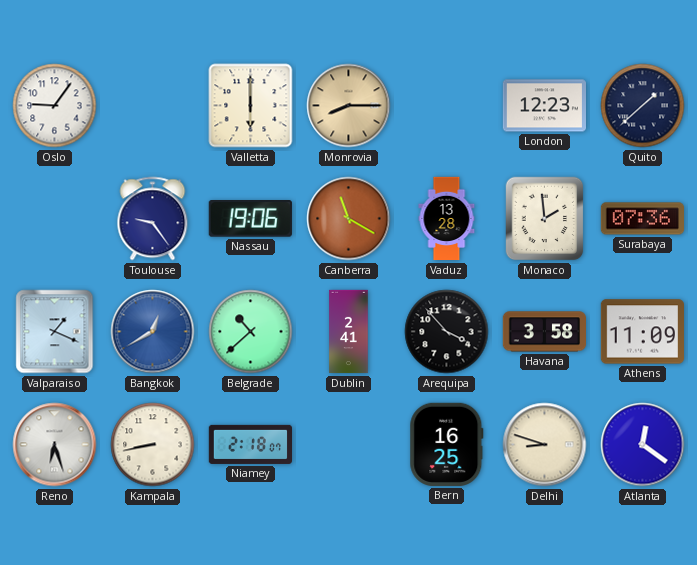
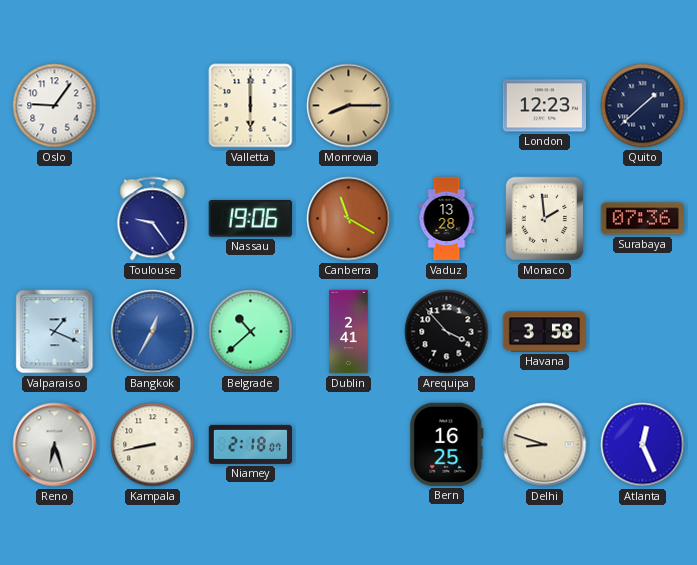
Bangkok: 12:40 -> 12:35
Athens: 11:09 -> none
Atlanta: 12:21 -> 12:26
